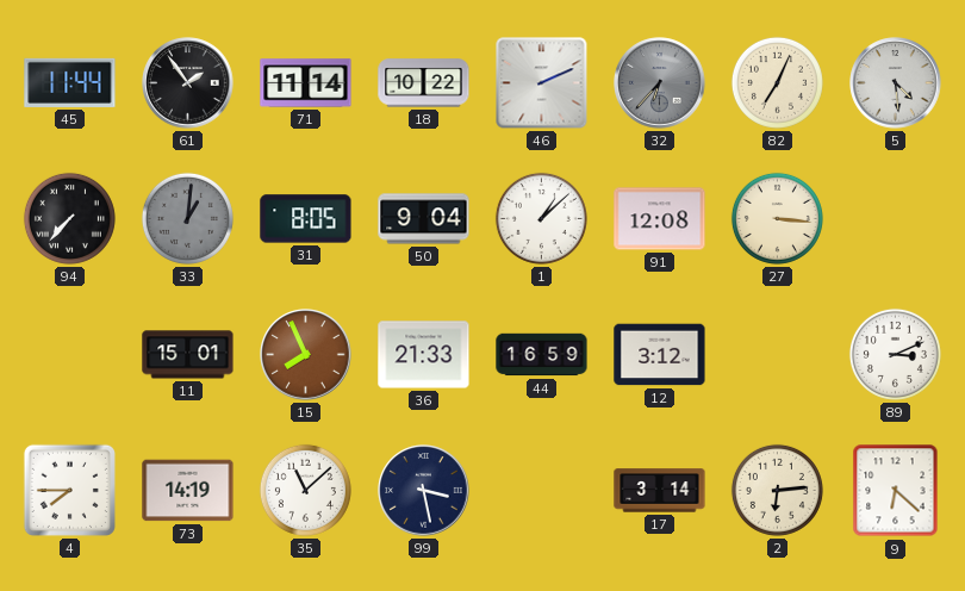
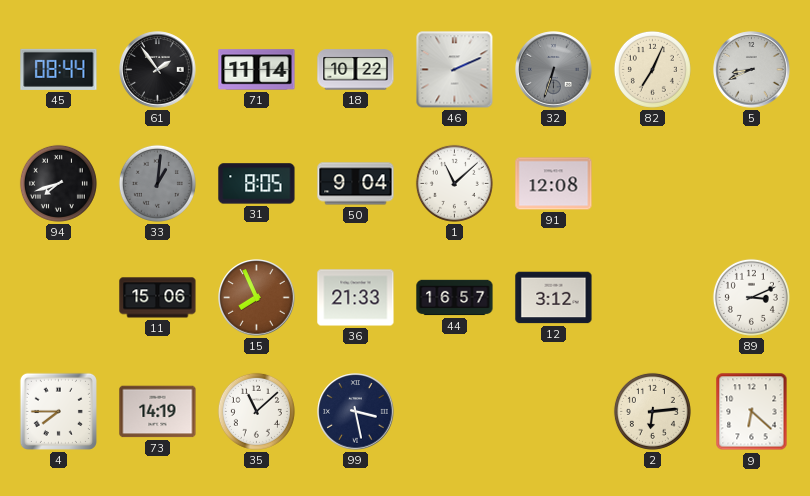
45: 11:44 -> 08:44
32: 6:37 -> 6:33
5: 4:29 -> 8:41
94: 7:37 -> 7:42
1: 1:08 -> 11:08
27: 3:16 -> none
11: 15:01 -> 15:06
44: 16:59 -> 16:57
17: 3:14 -> none
